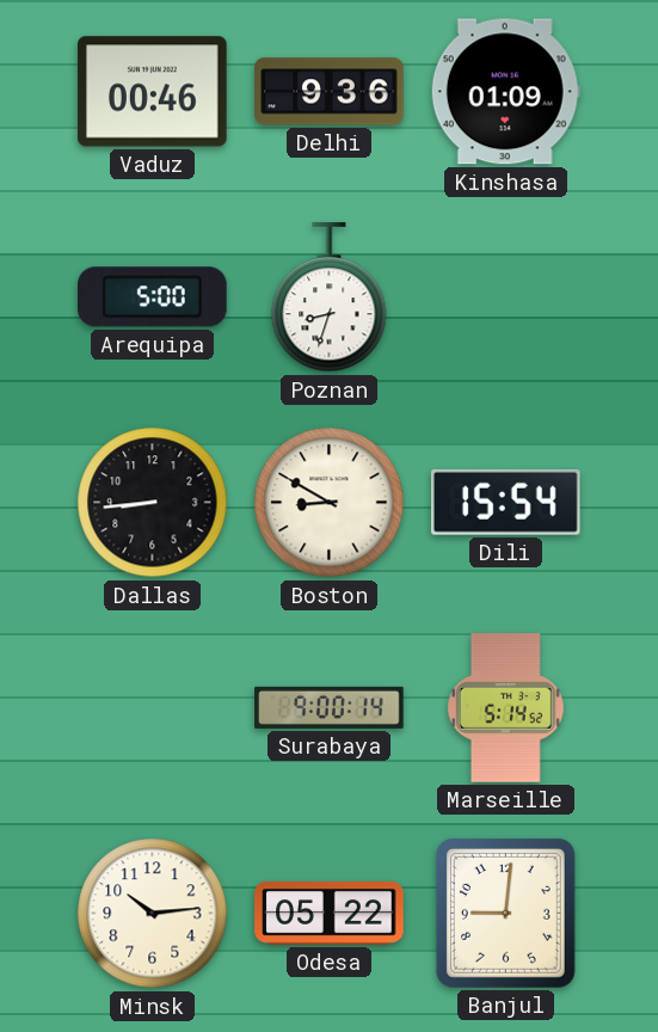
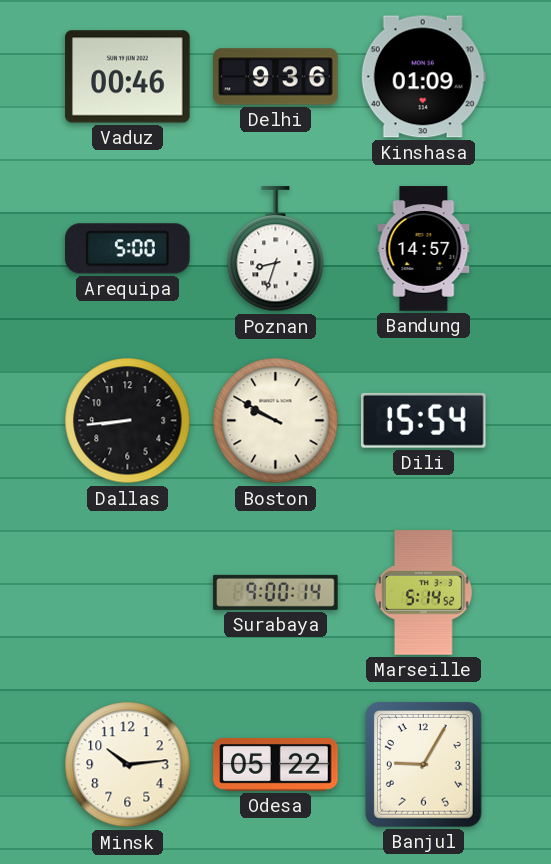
Bandung: none -> 14:57
Boston: 8:50 -> 9:50
Banjul: 9:01 -> 9:05
